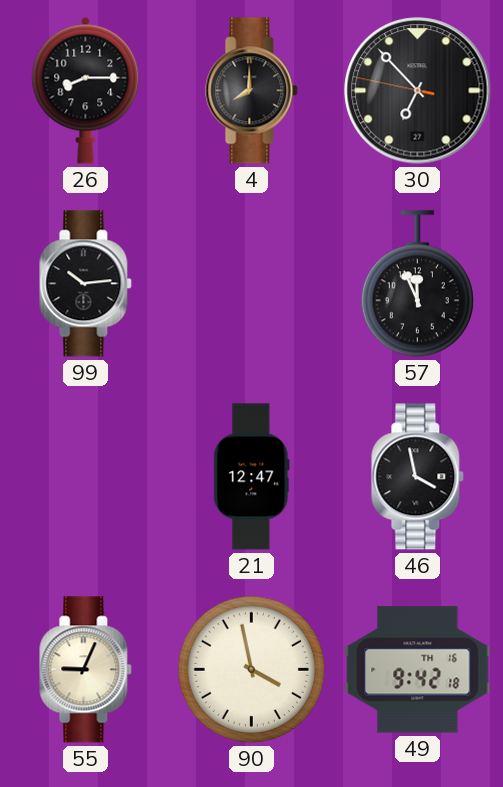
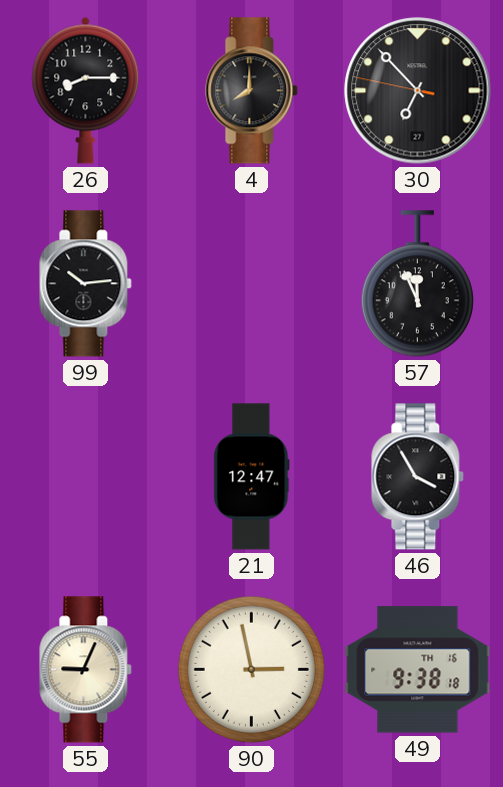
46: 3:58 -> 3:55
90: 3:58 -> 2:58
49: 9:42 -> 9:38
